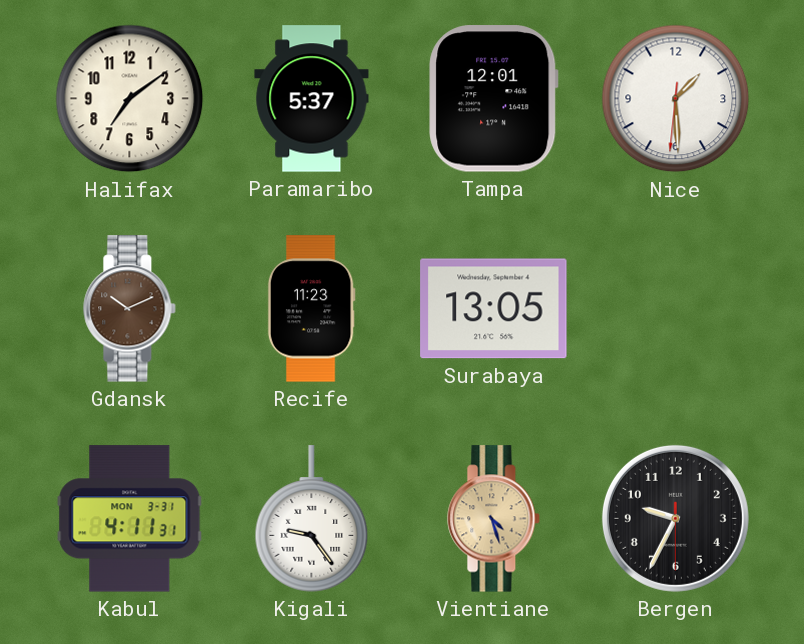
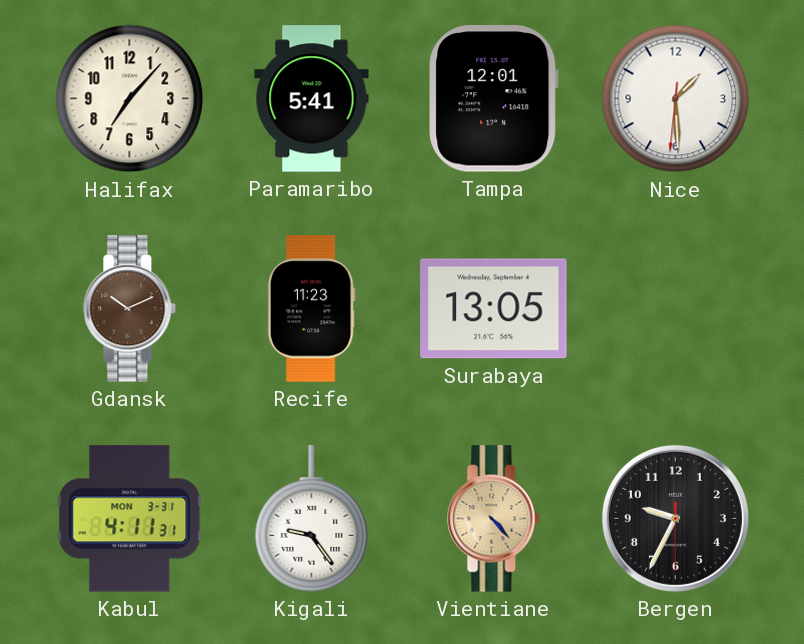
Halifax: 7:09 -> 7:07
Paramaribo: 5:37 -> 5:41
Vientiane: 4:27 -> 4:23
